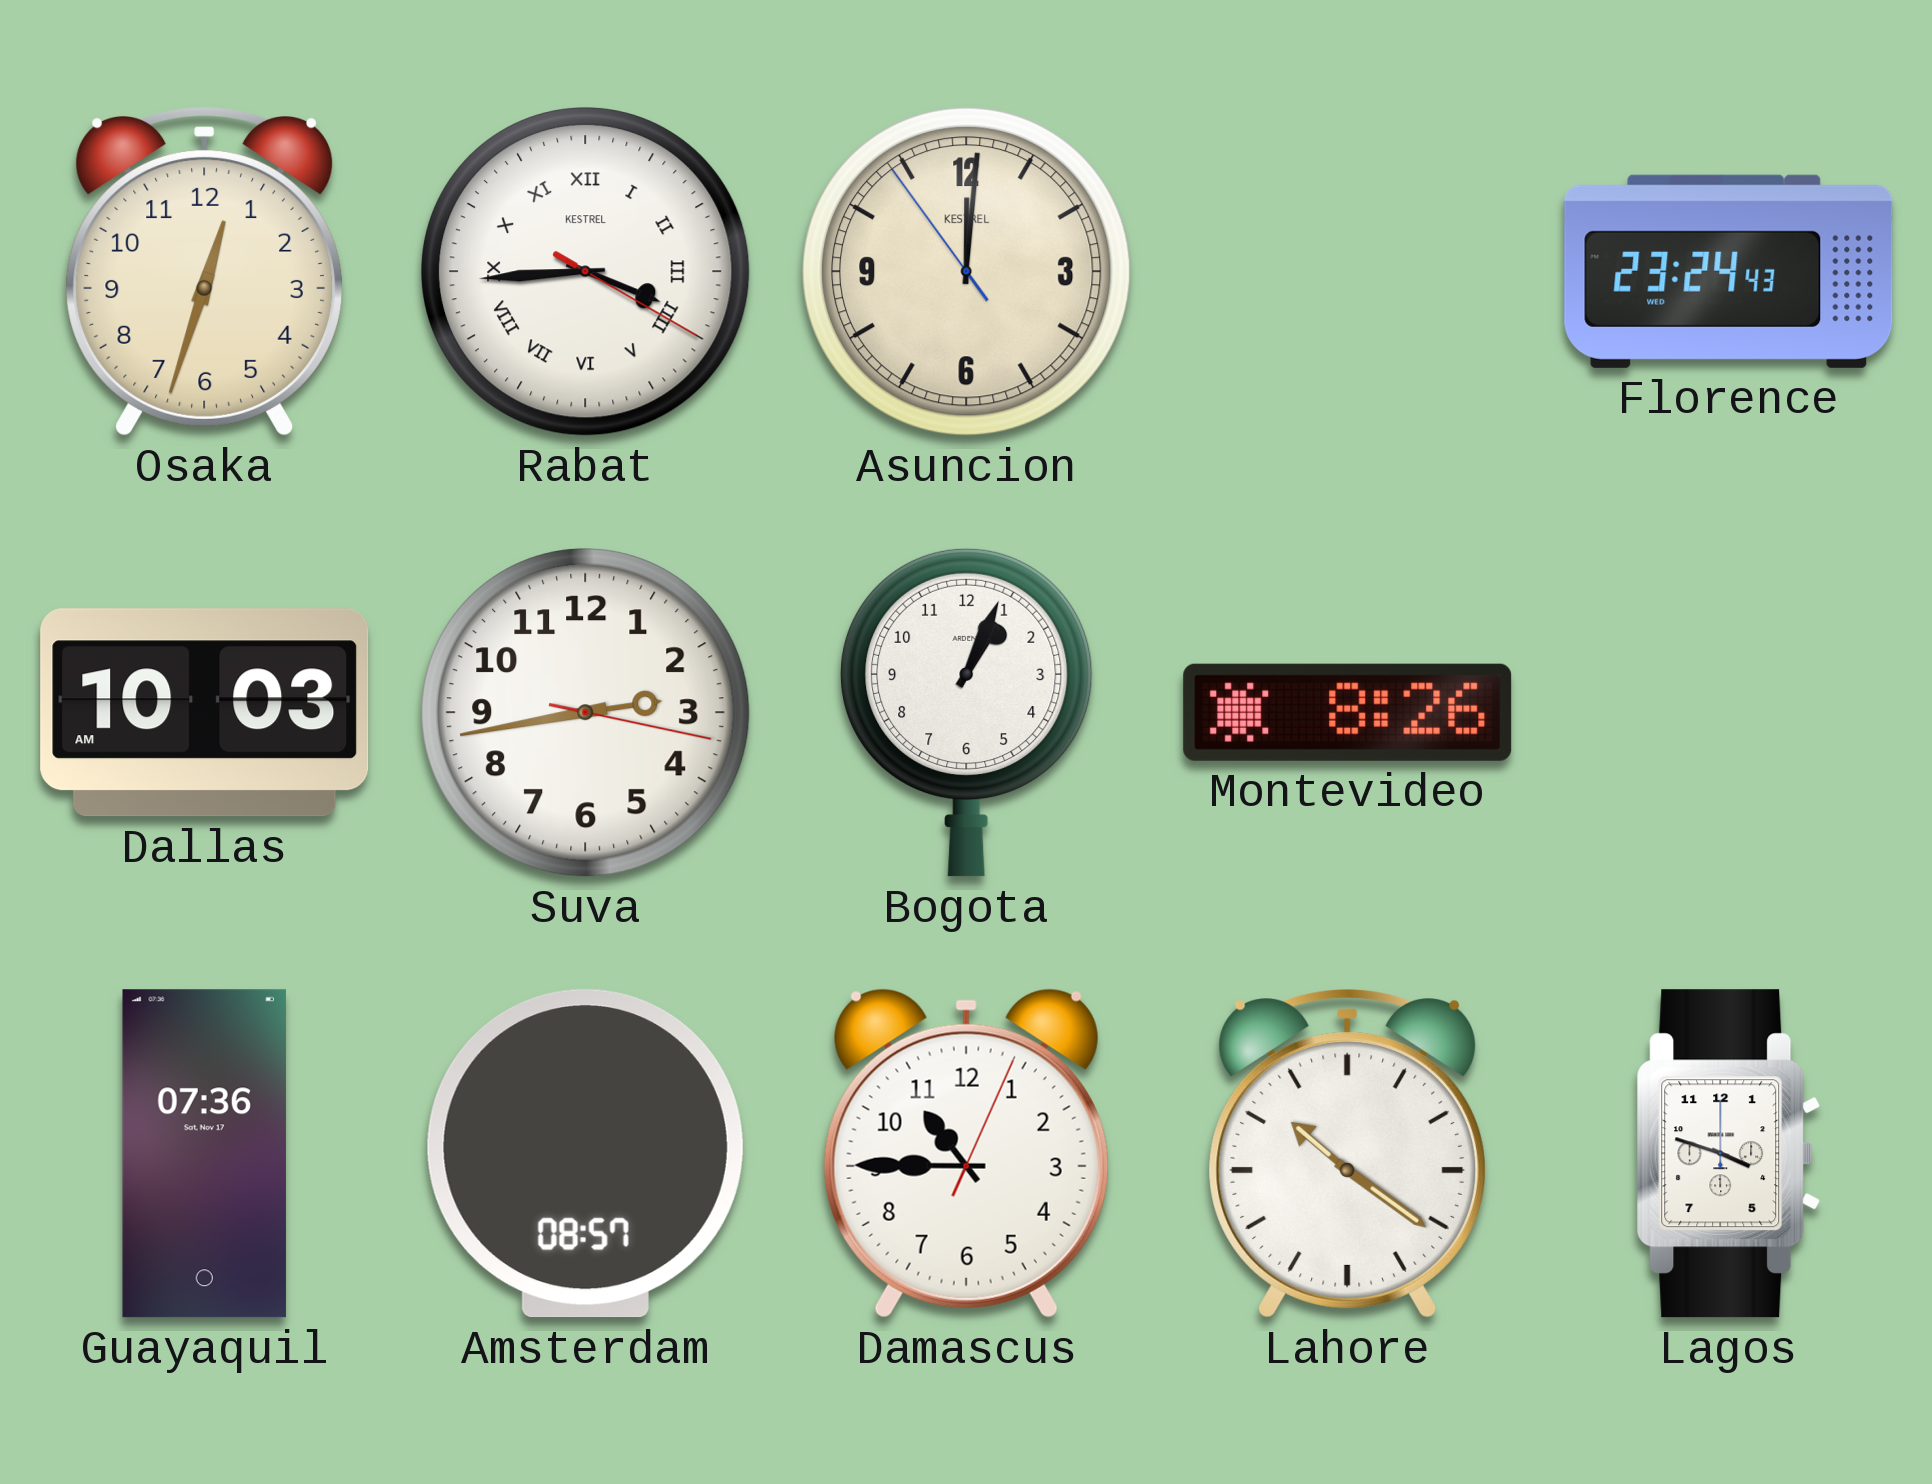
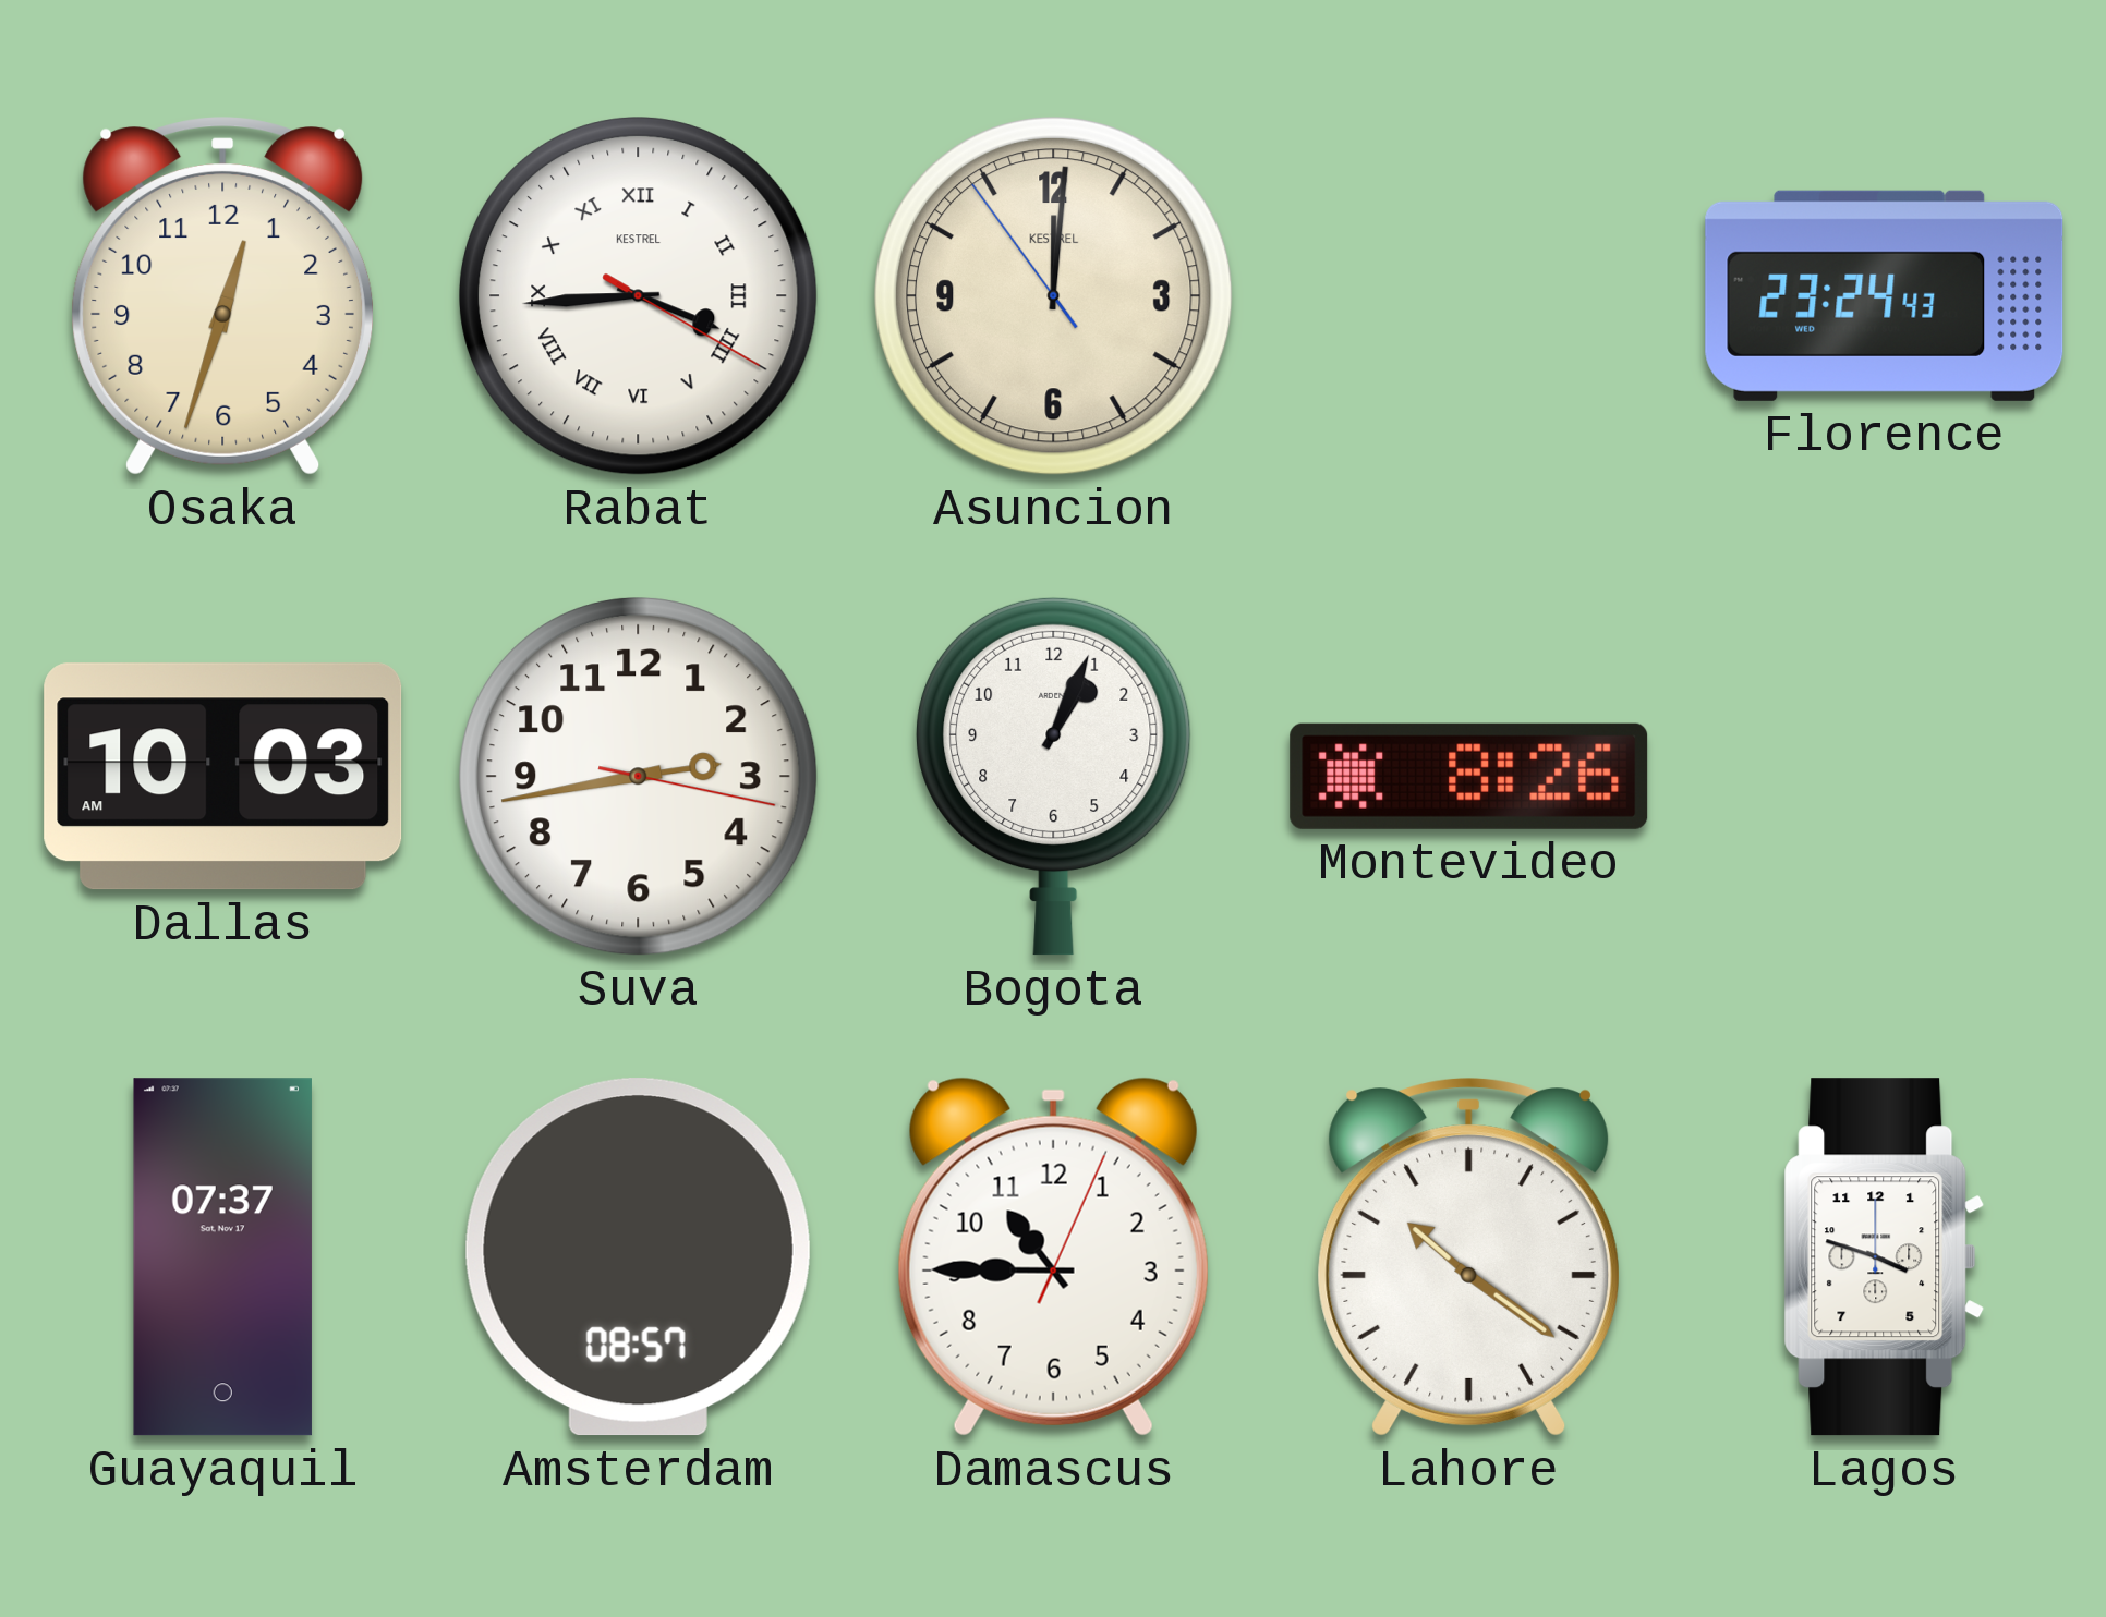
Guayaquil: 07:36 -> 07:37
